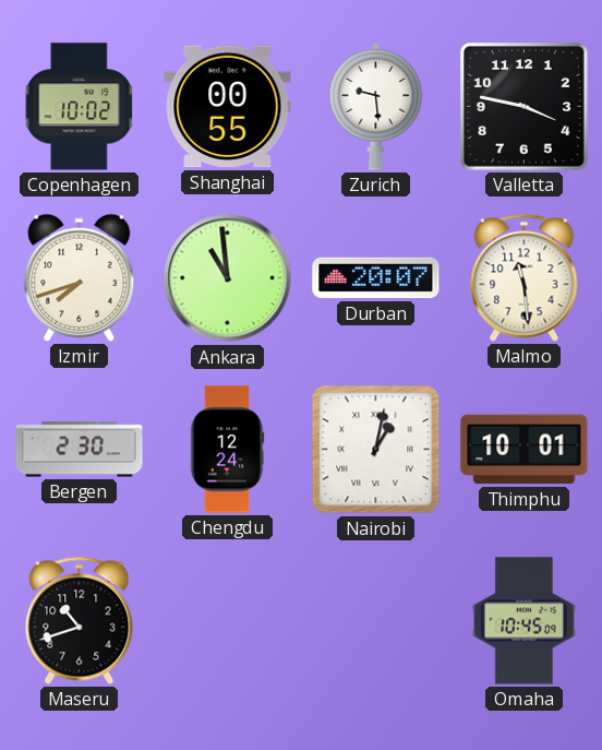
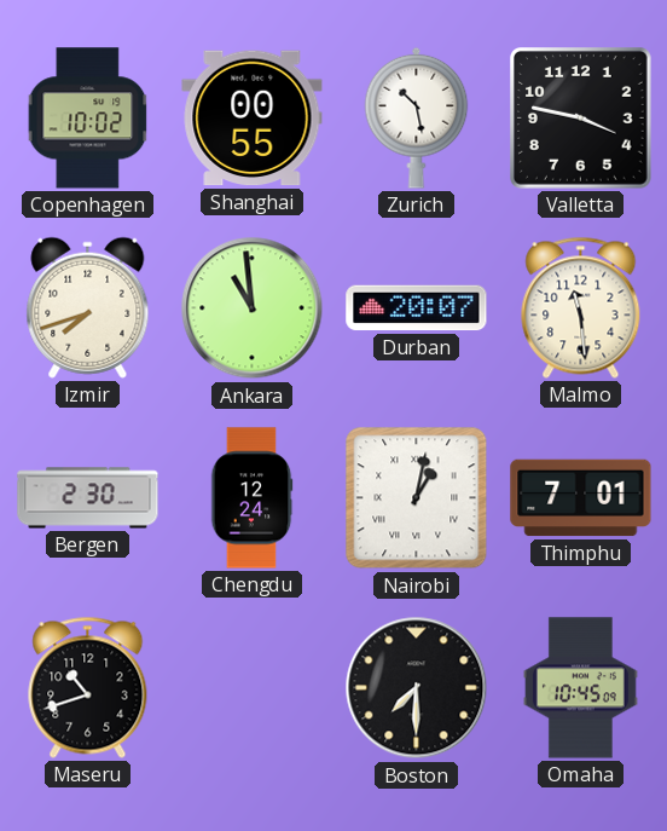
Zurich: 9:29 -> 10:28
Thimphu: 10:01 -> 7:01
Boston: none -> 7:30
